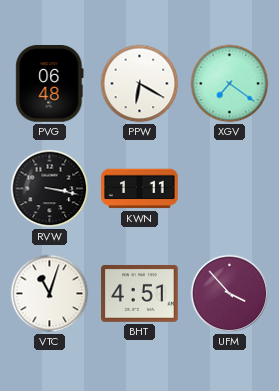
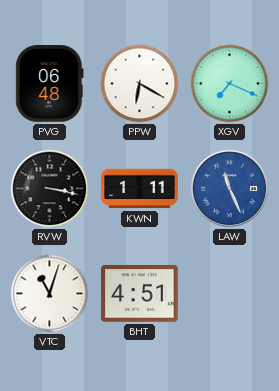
XGV: 7:21 -> 7:19
LAW: none -> 11:26
UFM: 3:53 -> none
